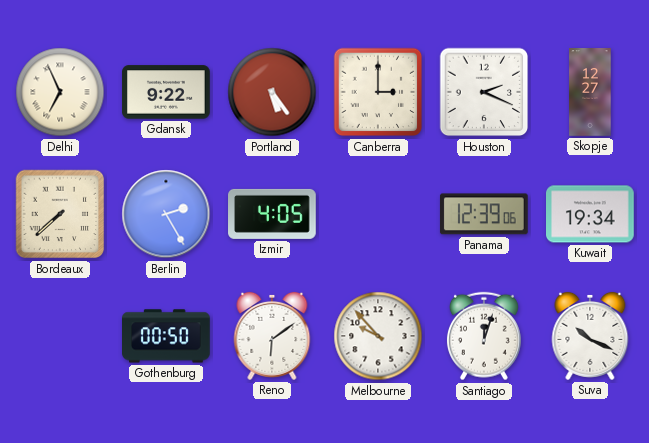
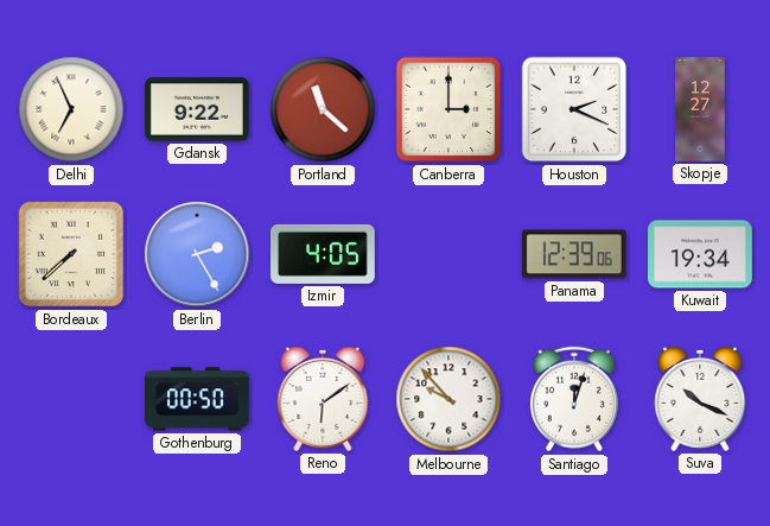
Portland: 5:24 -> 11:22
